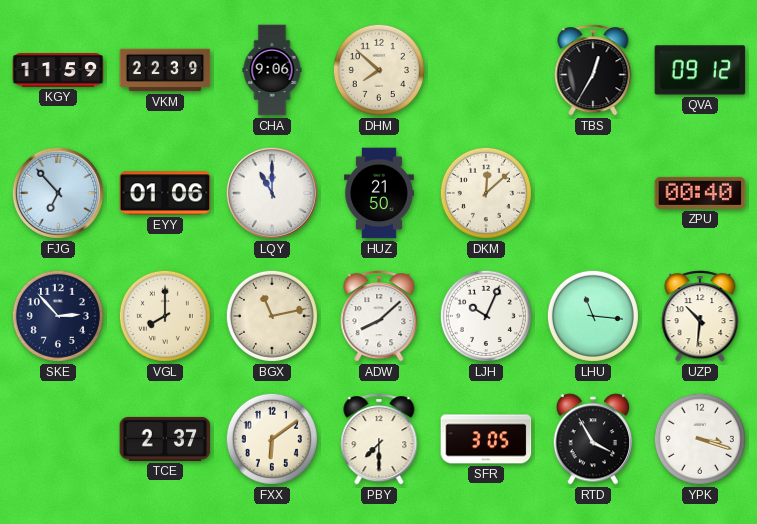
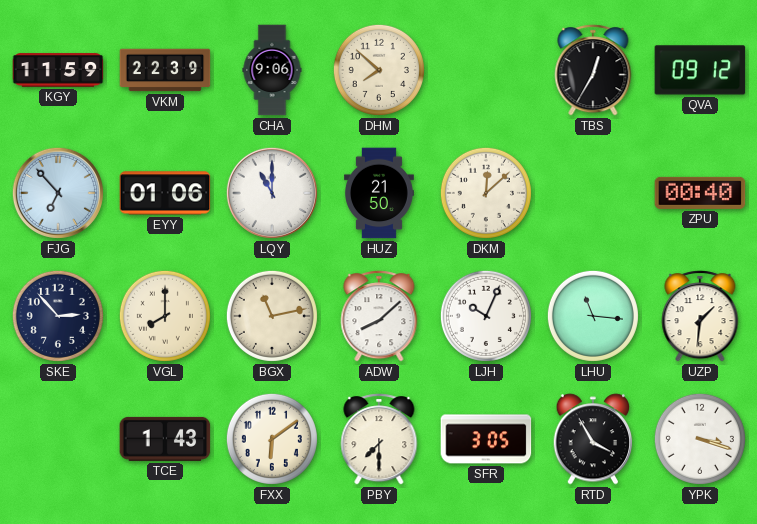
UZP: 10:31 -> 1:31
TCE: 2:37 -> 1:43
